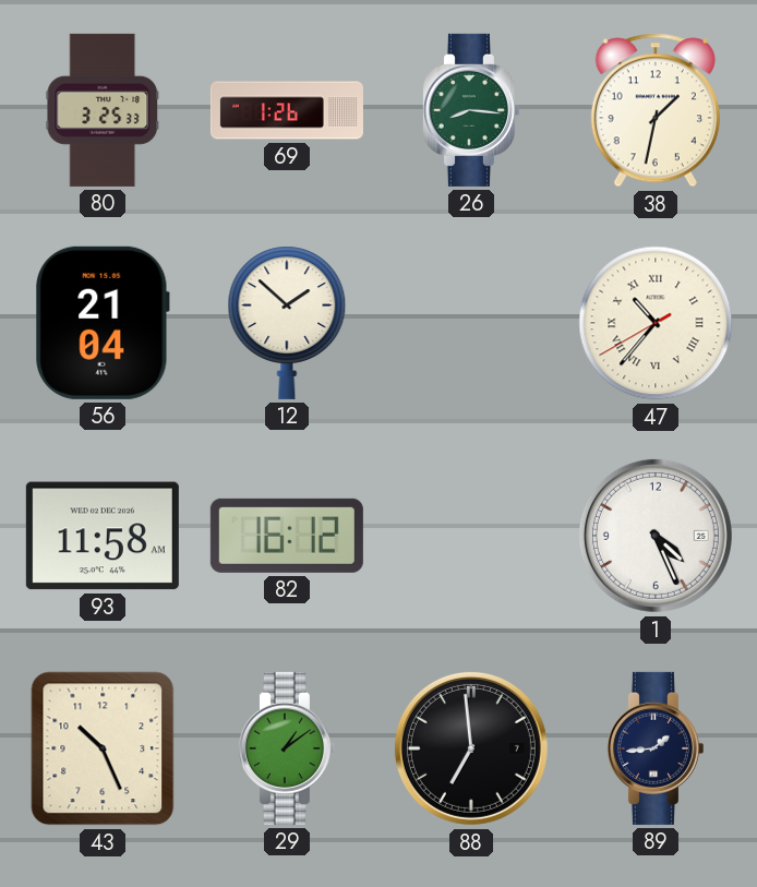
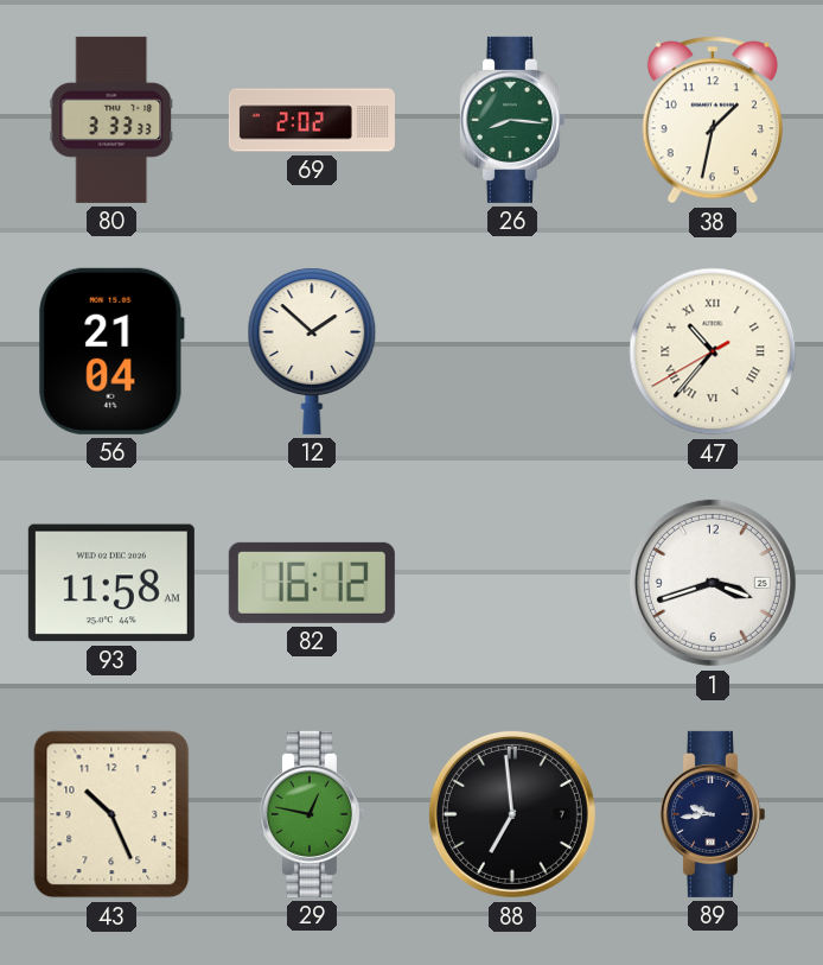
80: 3:25 -> 3:33
69: 1:26 -> 2:02
1: 4:26 -> 3:42
29: 1:09 -> 12:47
89: 1:44 -> 9:44
